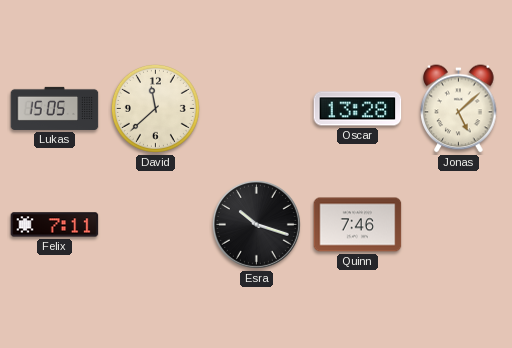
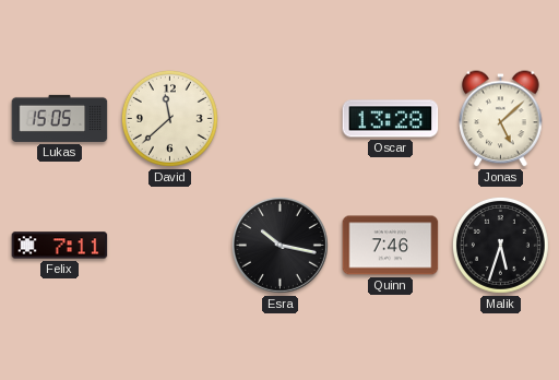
Esra: 10:18 -> 10:17
Malik: none -> 5:33
